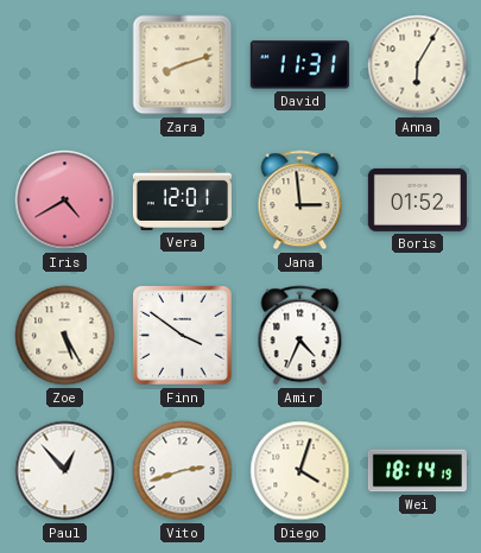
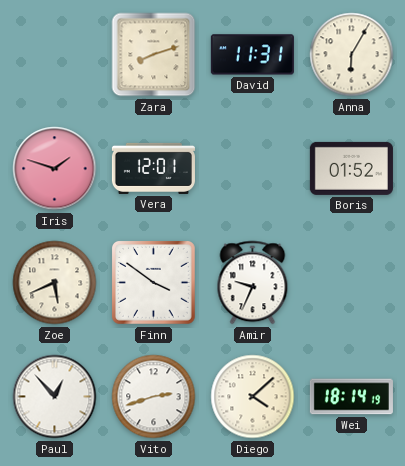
Iris: 4:40 -> 1:48
Jana: 2:59 -> none
Zoe: 5:25 -> 5:41
Amir: 4:34 -> 9:34
Diego: 4:03 -> 4:08
